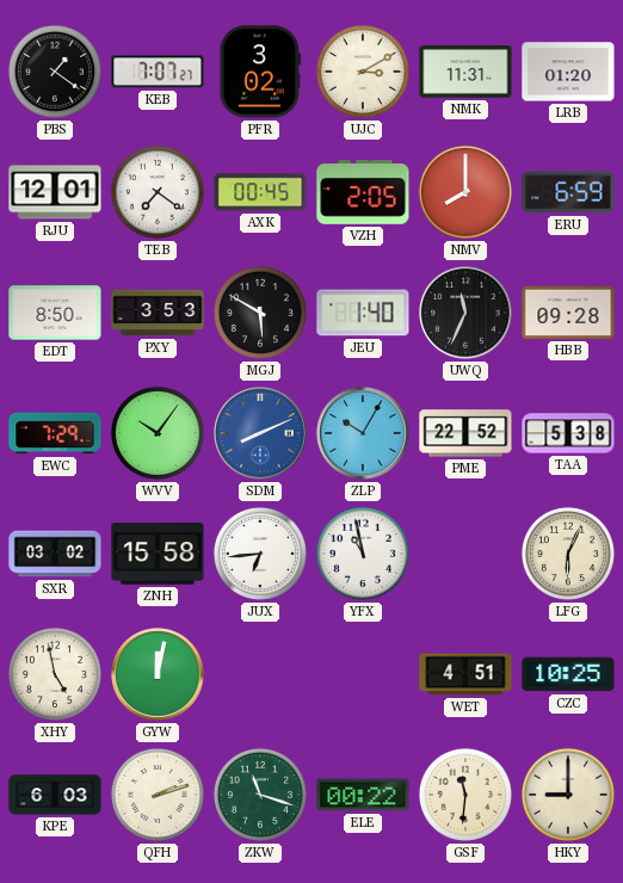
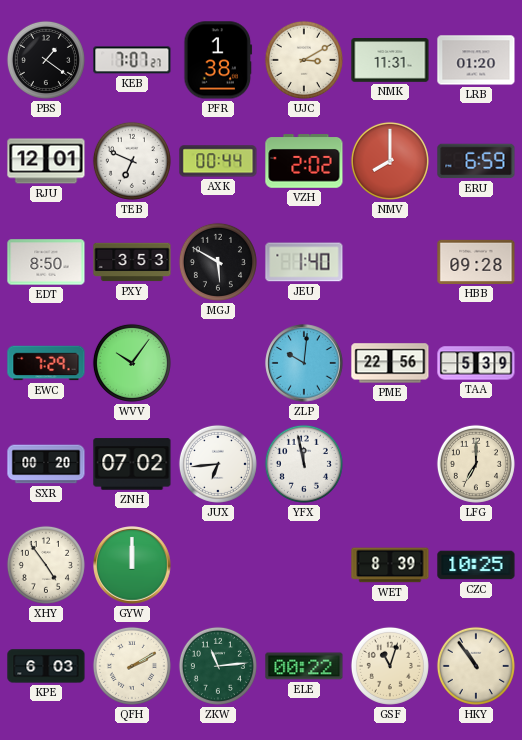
PFR: 3:02 -> 1:38
TEB: 7:21 -> 6:49
AXK: 00:45 -> 00:44
VZH: 2:05 -> 2:02
UWQ: 11:34 -> none
SDM: 8:11 -> none
ZLP: 10:05 -> 10:01
PME: 22:52 -> 22:56
TAA: 5:38 -> 5:39
SXR: 03:02 -> 00:20
ZNH: 15:58 -> 07:02
YFX: 10:58 -> 11:58
LFG: 6:04 -> 7:00
XHY: 4:58 -> 4:54
GYW: 12:02 -> 12:00
WET: 4:51 -> 8:39
QFH: 2:12 -> 2:10
ZKW: 11:18 -> 11:14
GSF: 11:31 -> 11:03
HKY: 9:00 -> 10:54
